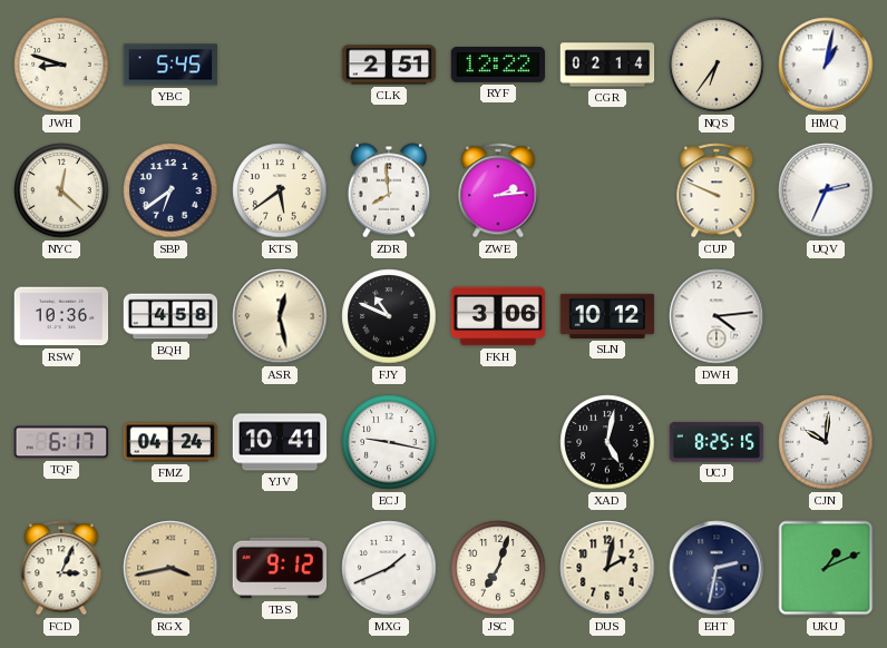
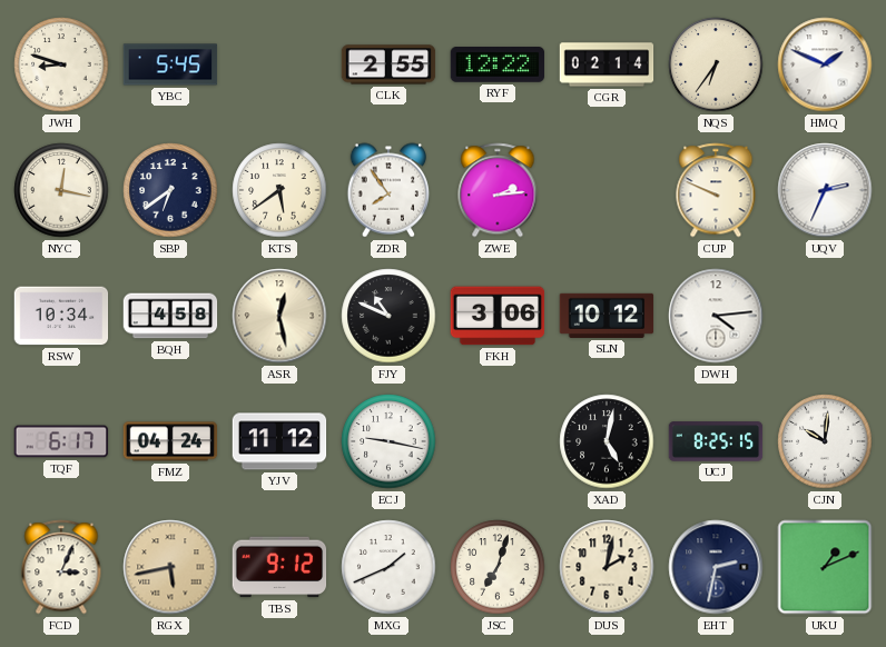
CLK: 2:51 -> 2:55
HMQ: 1:02 -> 1:49
NYC: 12:22 -> 12:17
ZDR: 7:59 -> 7:54
RSW: 10:36 -> 10:34
YJV: 10:41 -> 11:12
RGX: 3:43 -> 5:43
